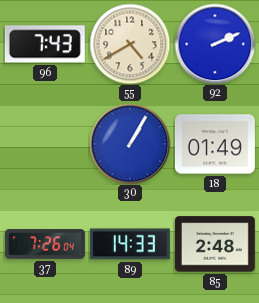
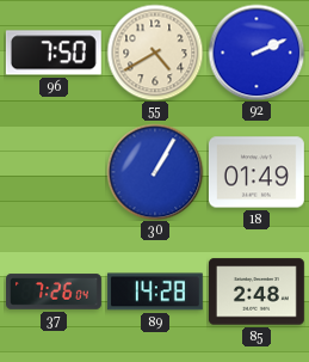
96: 7:43 -> 7:50
89: 14:33 -> 14:28
